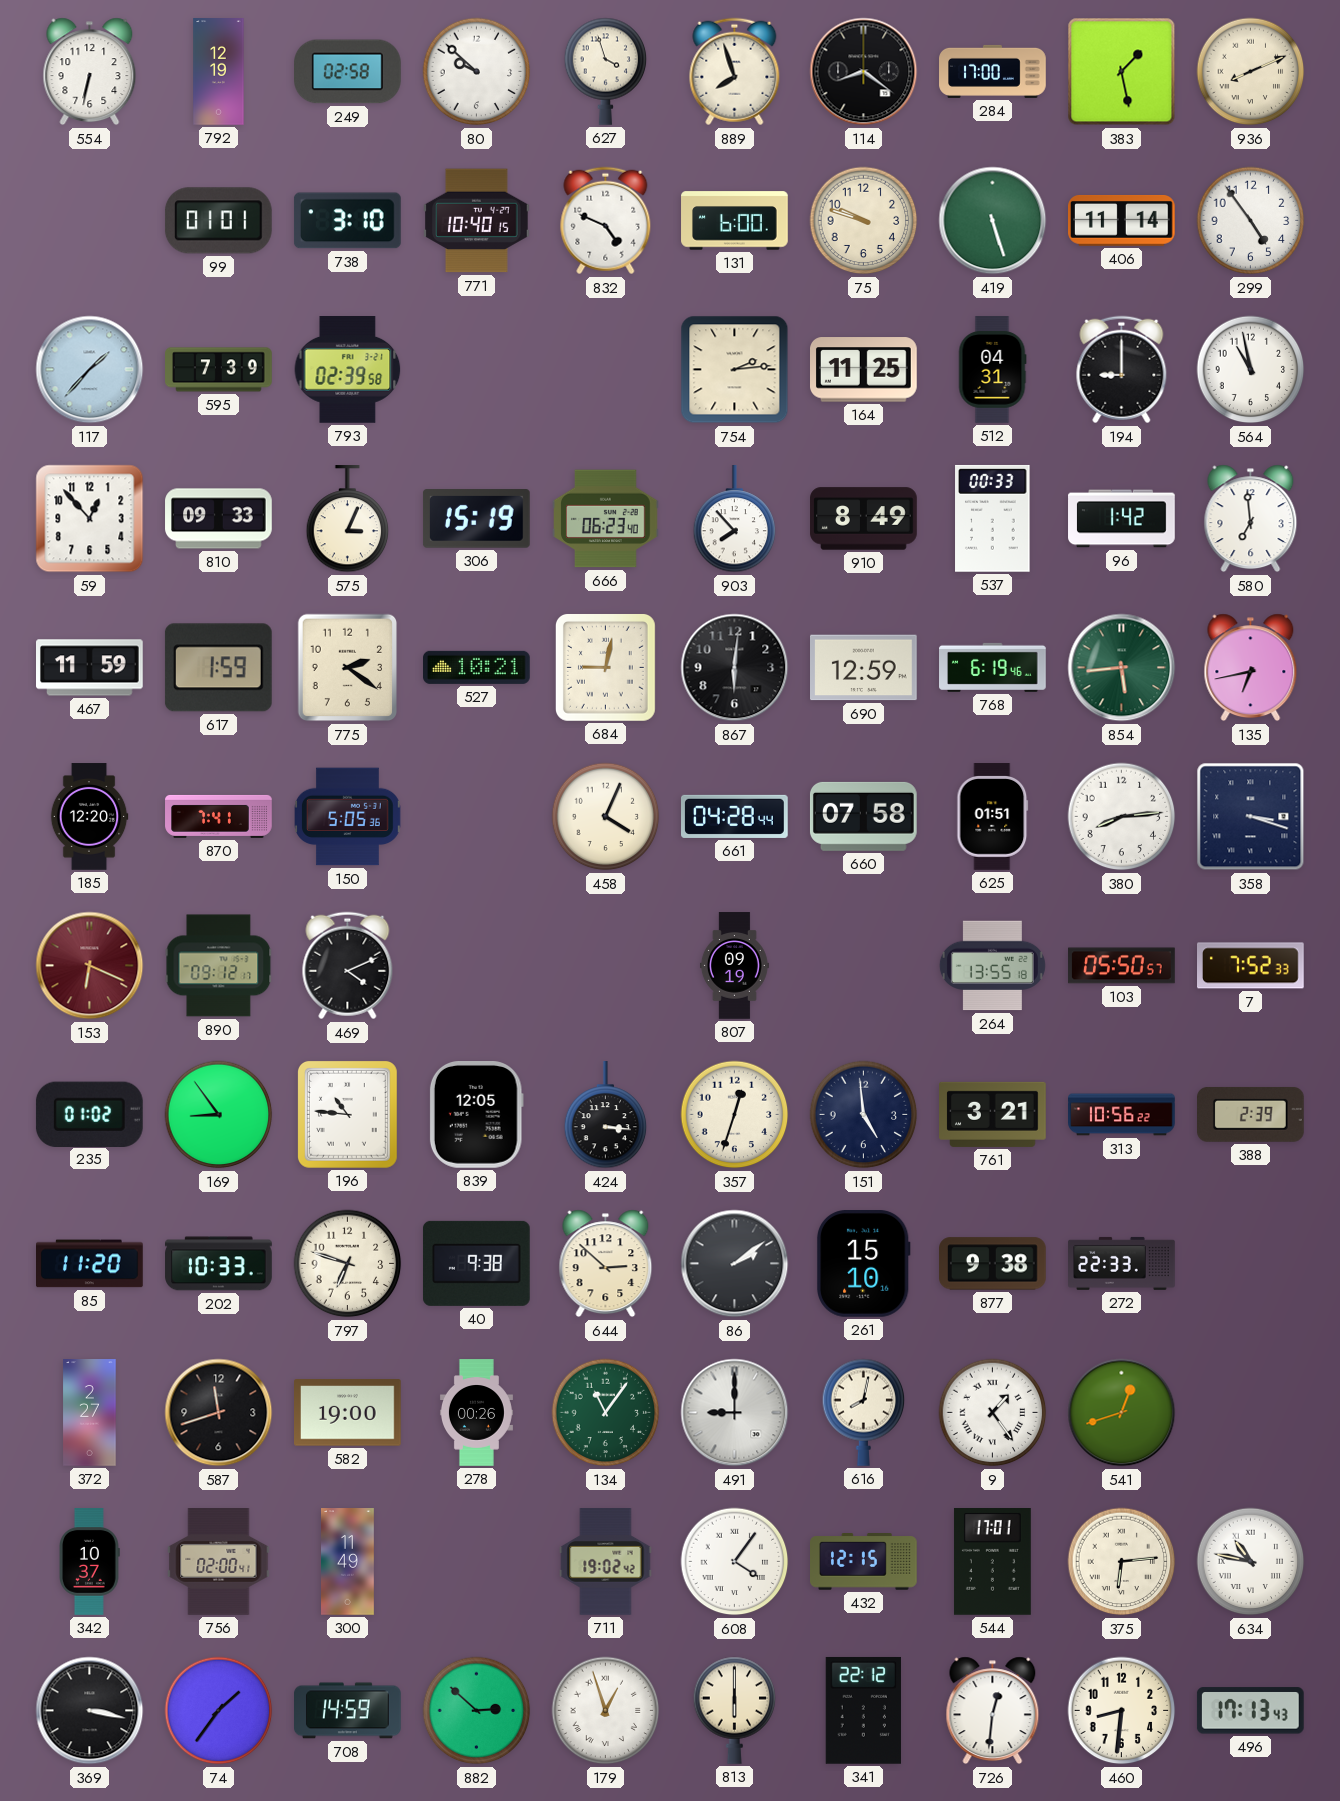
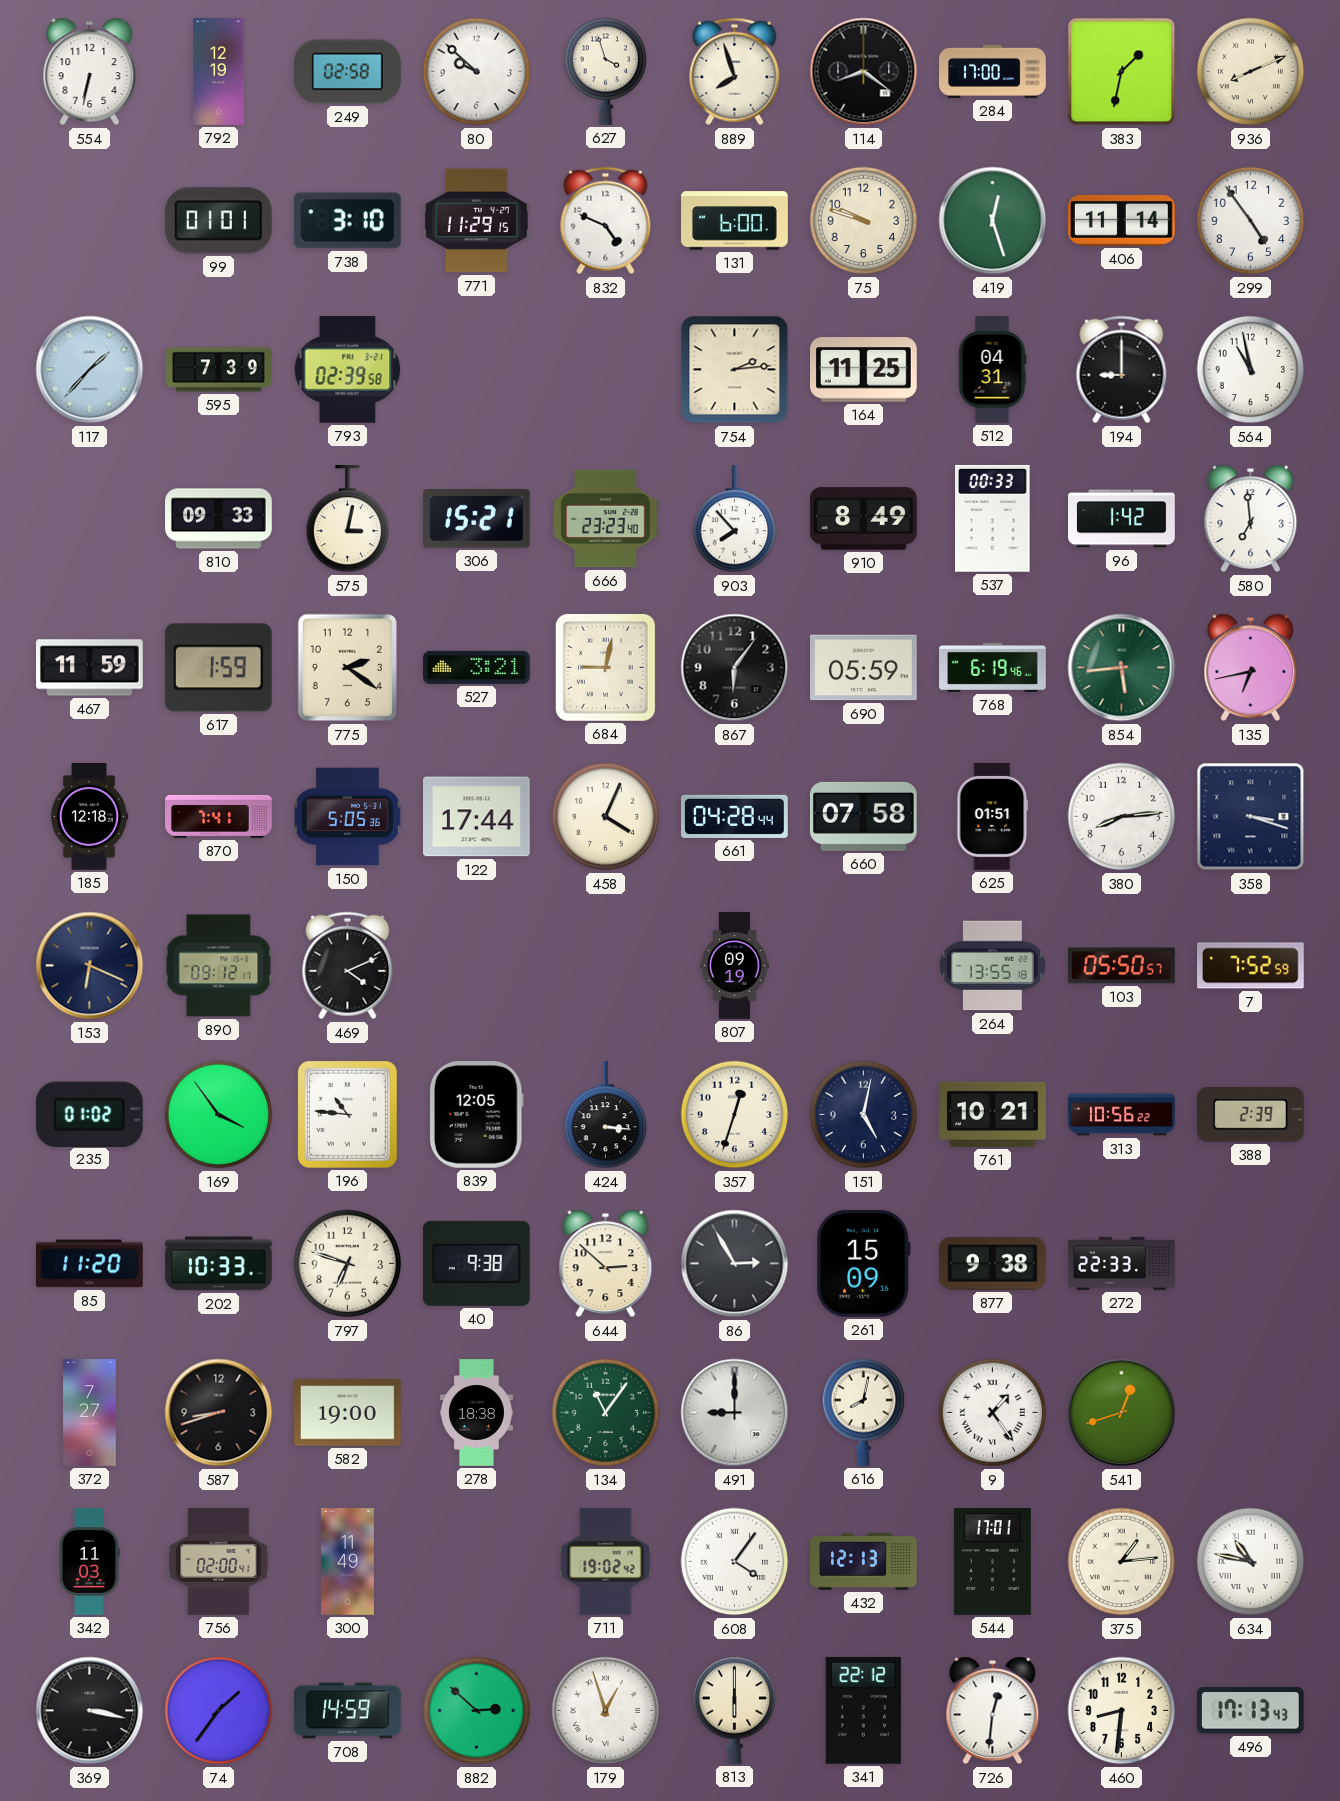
383: 1:28 -> 1:32
771: 10:40 -> 11:29
419: 5:27 -> 12:27
59: 12:53 -> none
575: 3:04 -> 3:02
306: 15:19 -> 15:21
666: 06:23 -> 23:23
527: 10:21 -> 3:21
867: 6:01 -> 6:06
690: 12:59 -> 05:59
185: 12:20 -> 12:18
122: none -> 17:44
153 dial: burgundy -> navy
7: 7:52:33 -> 7:52:59
169: 8:54 -> 3:54
151: 4:59 -> 5:02
761: 3:21 -> 10:21
86: 2:09 -> 2:55
261: 15:10 -> 15:09
372: 2:27 -> 7:27
587: 11:42 -> 8:42
278: 00:26 -> 18:38
342: 10:37 -> 11:03
432: 12:15 -> 12:13
375: 6:14 -> 1:14
